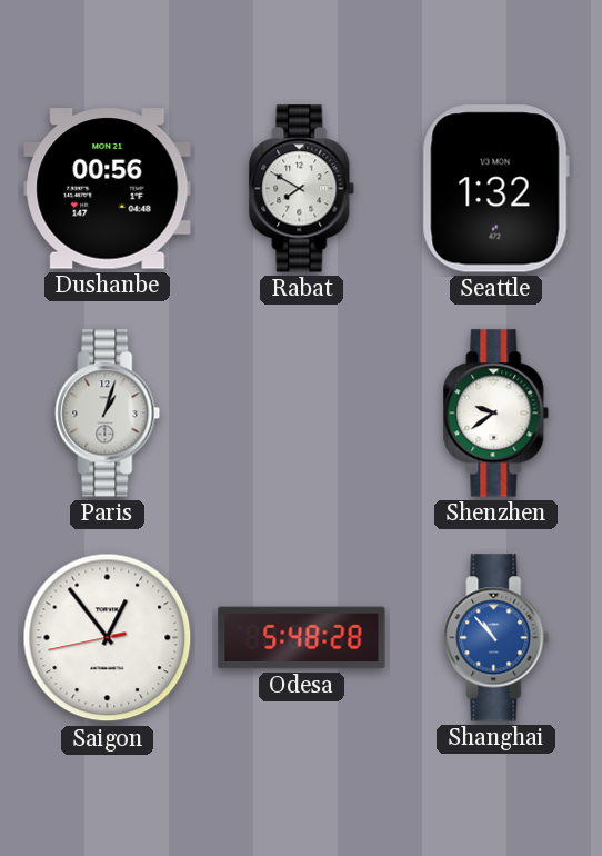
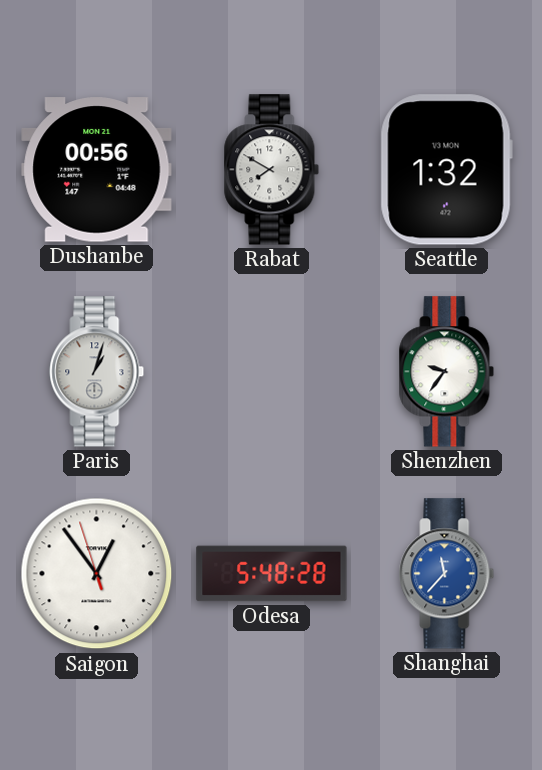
Shenzhen: 9:39 -> 9:36
Saigon: 12:53:43 -> 12:53:57
Shanghai: 10:53 -> 11:37
